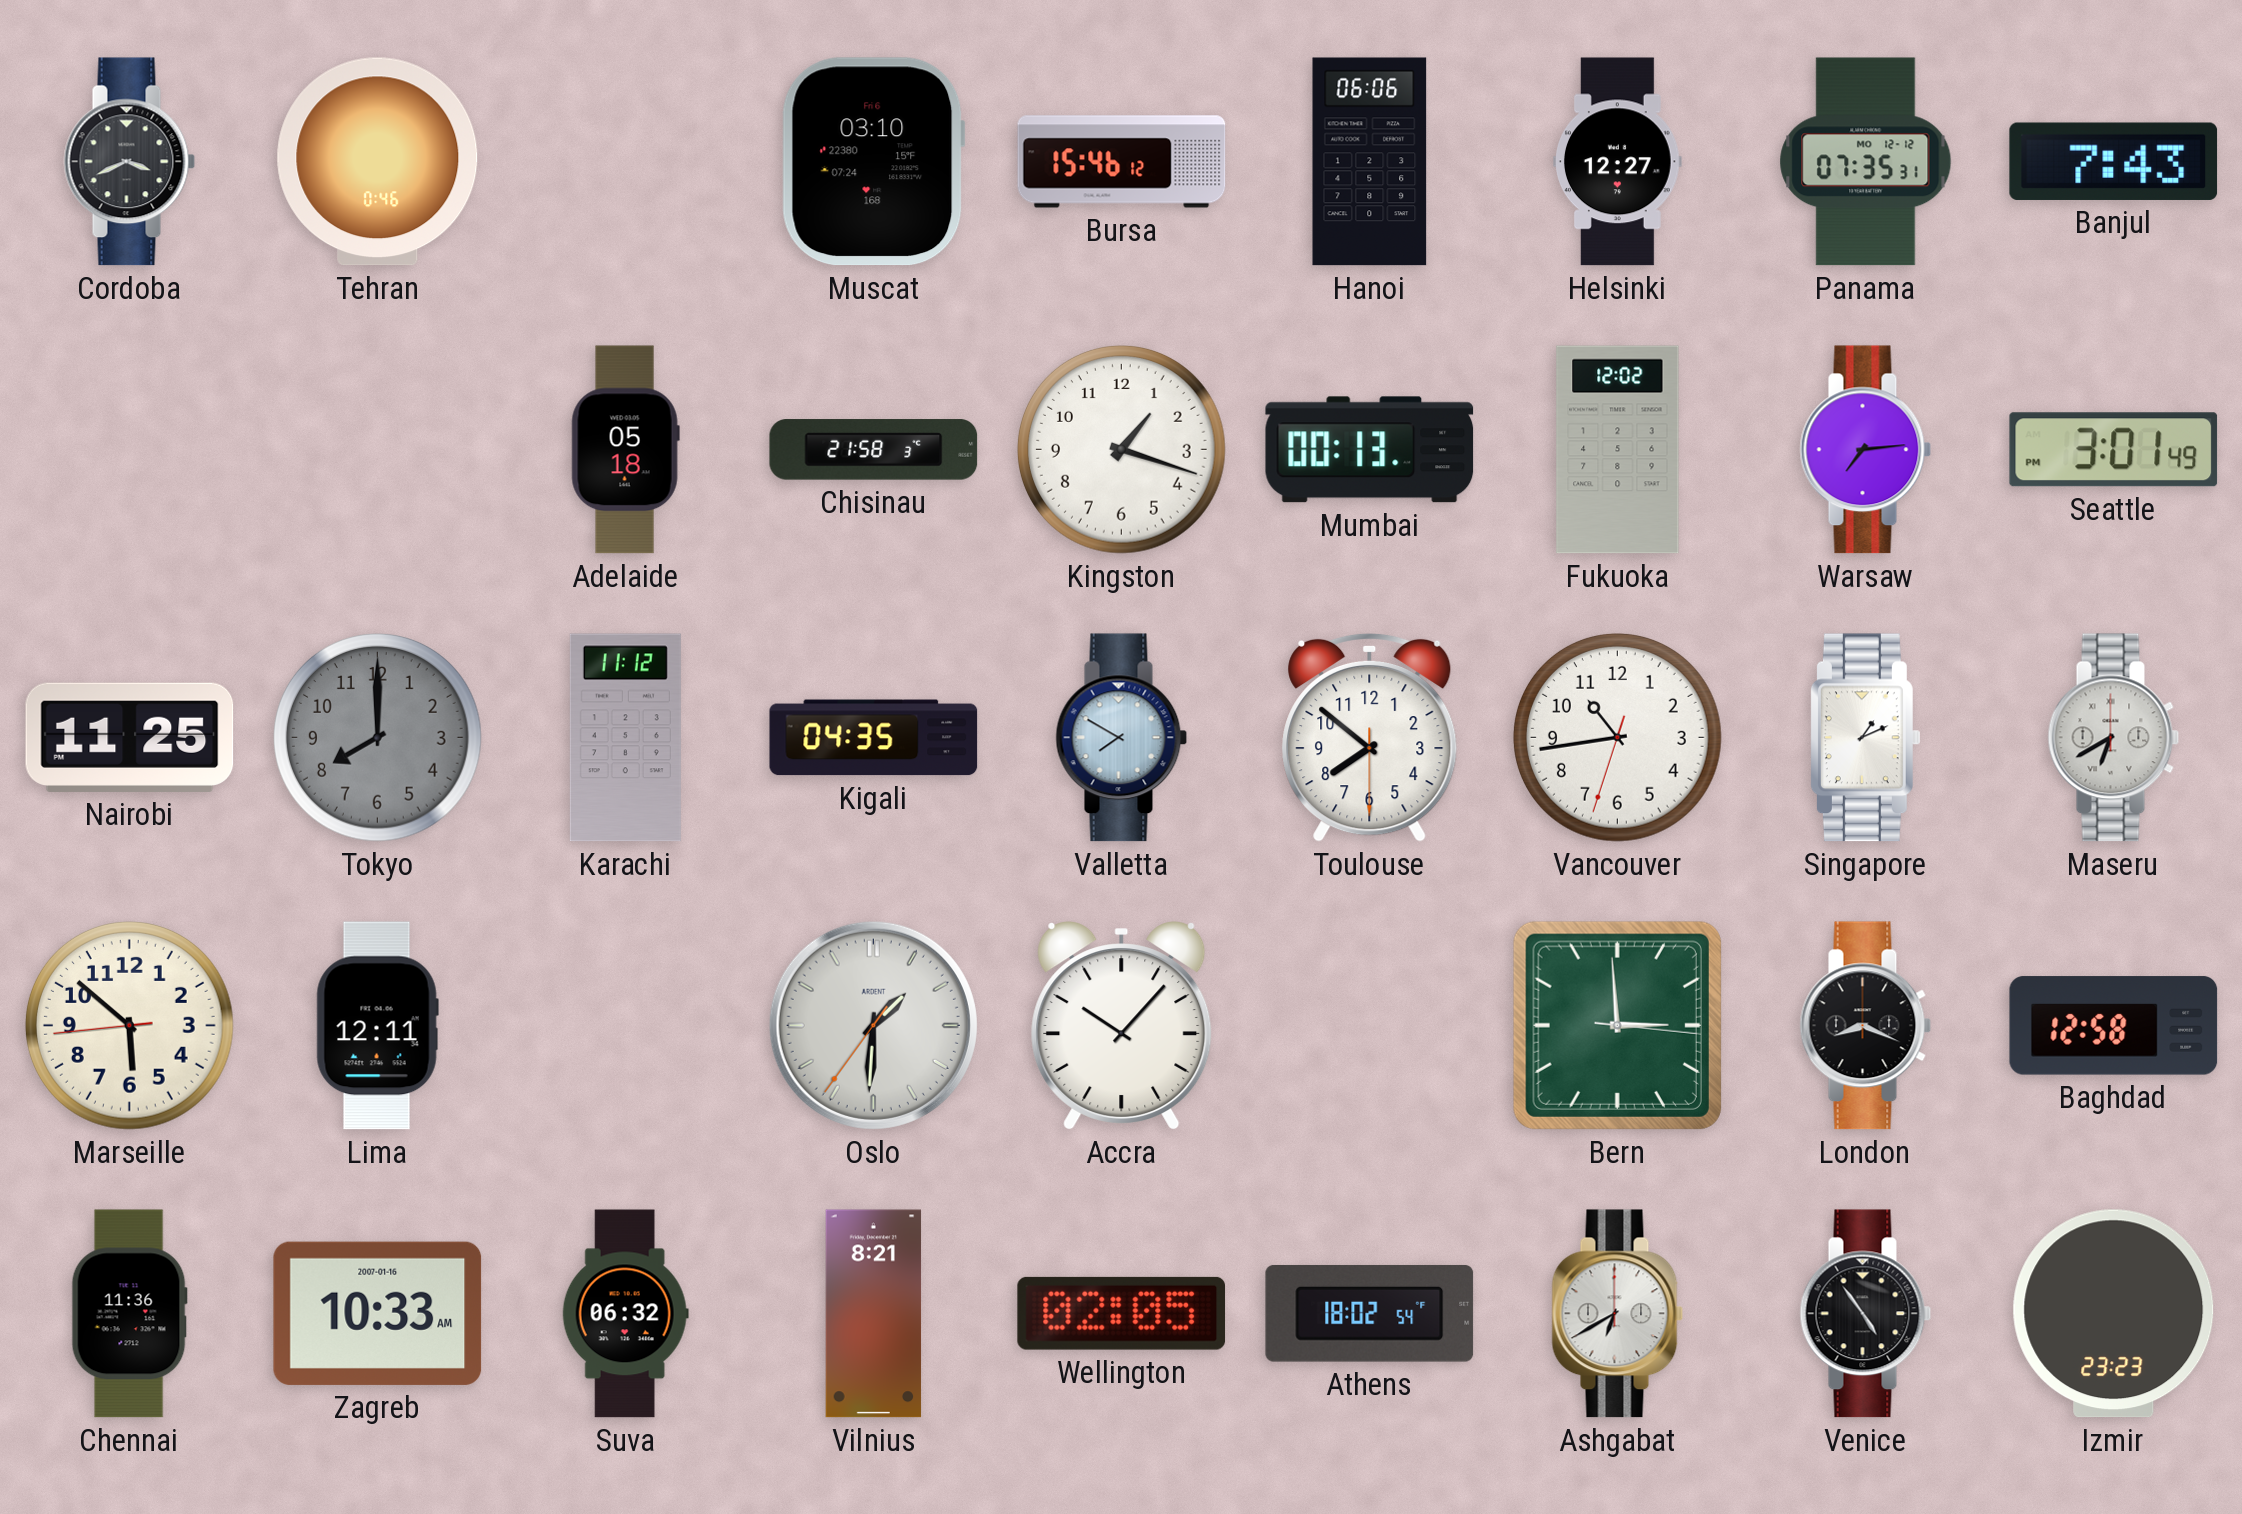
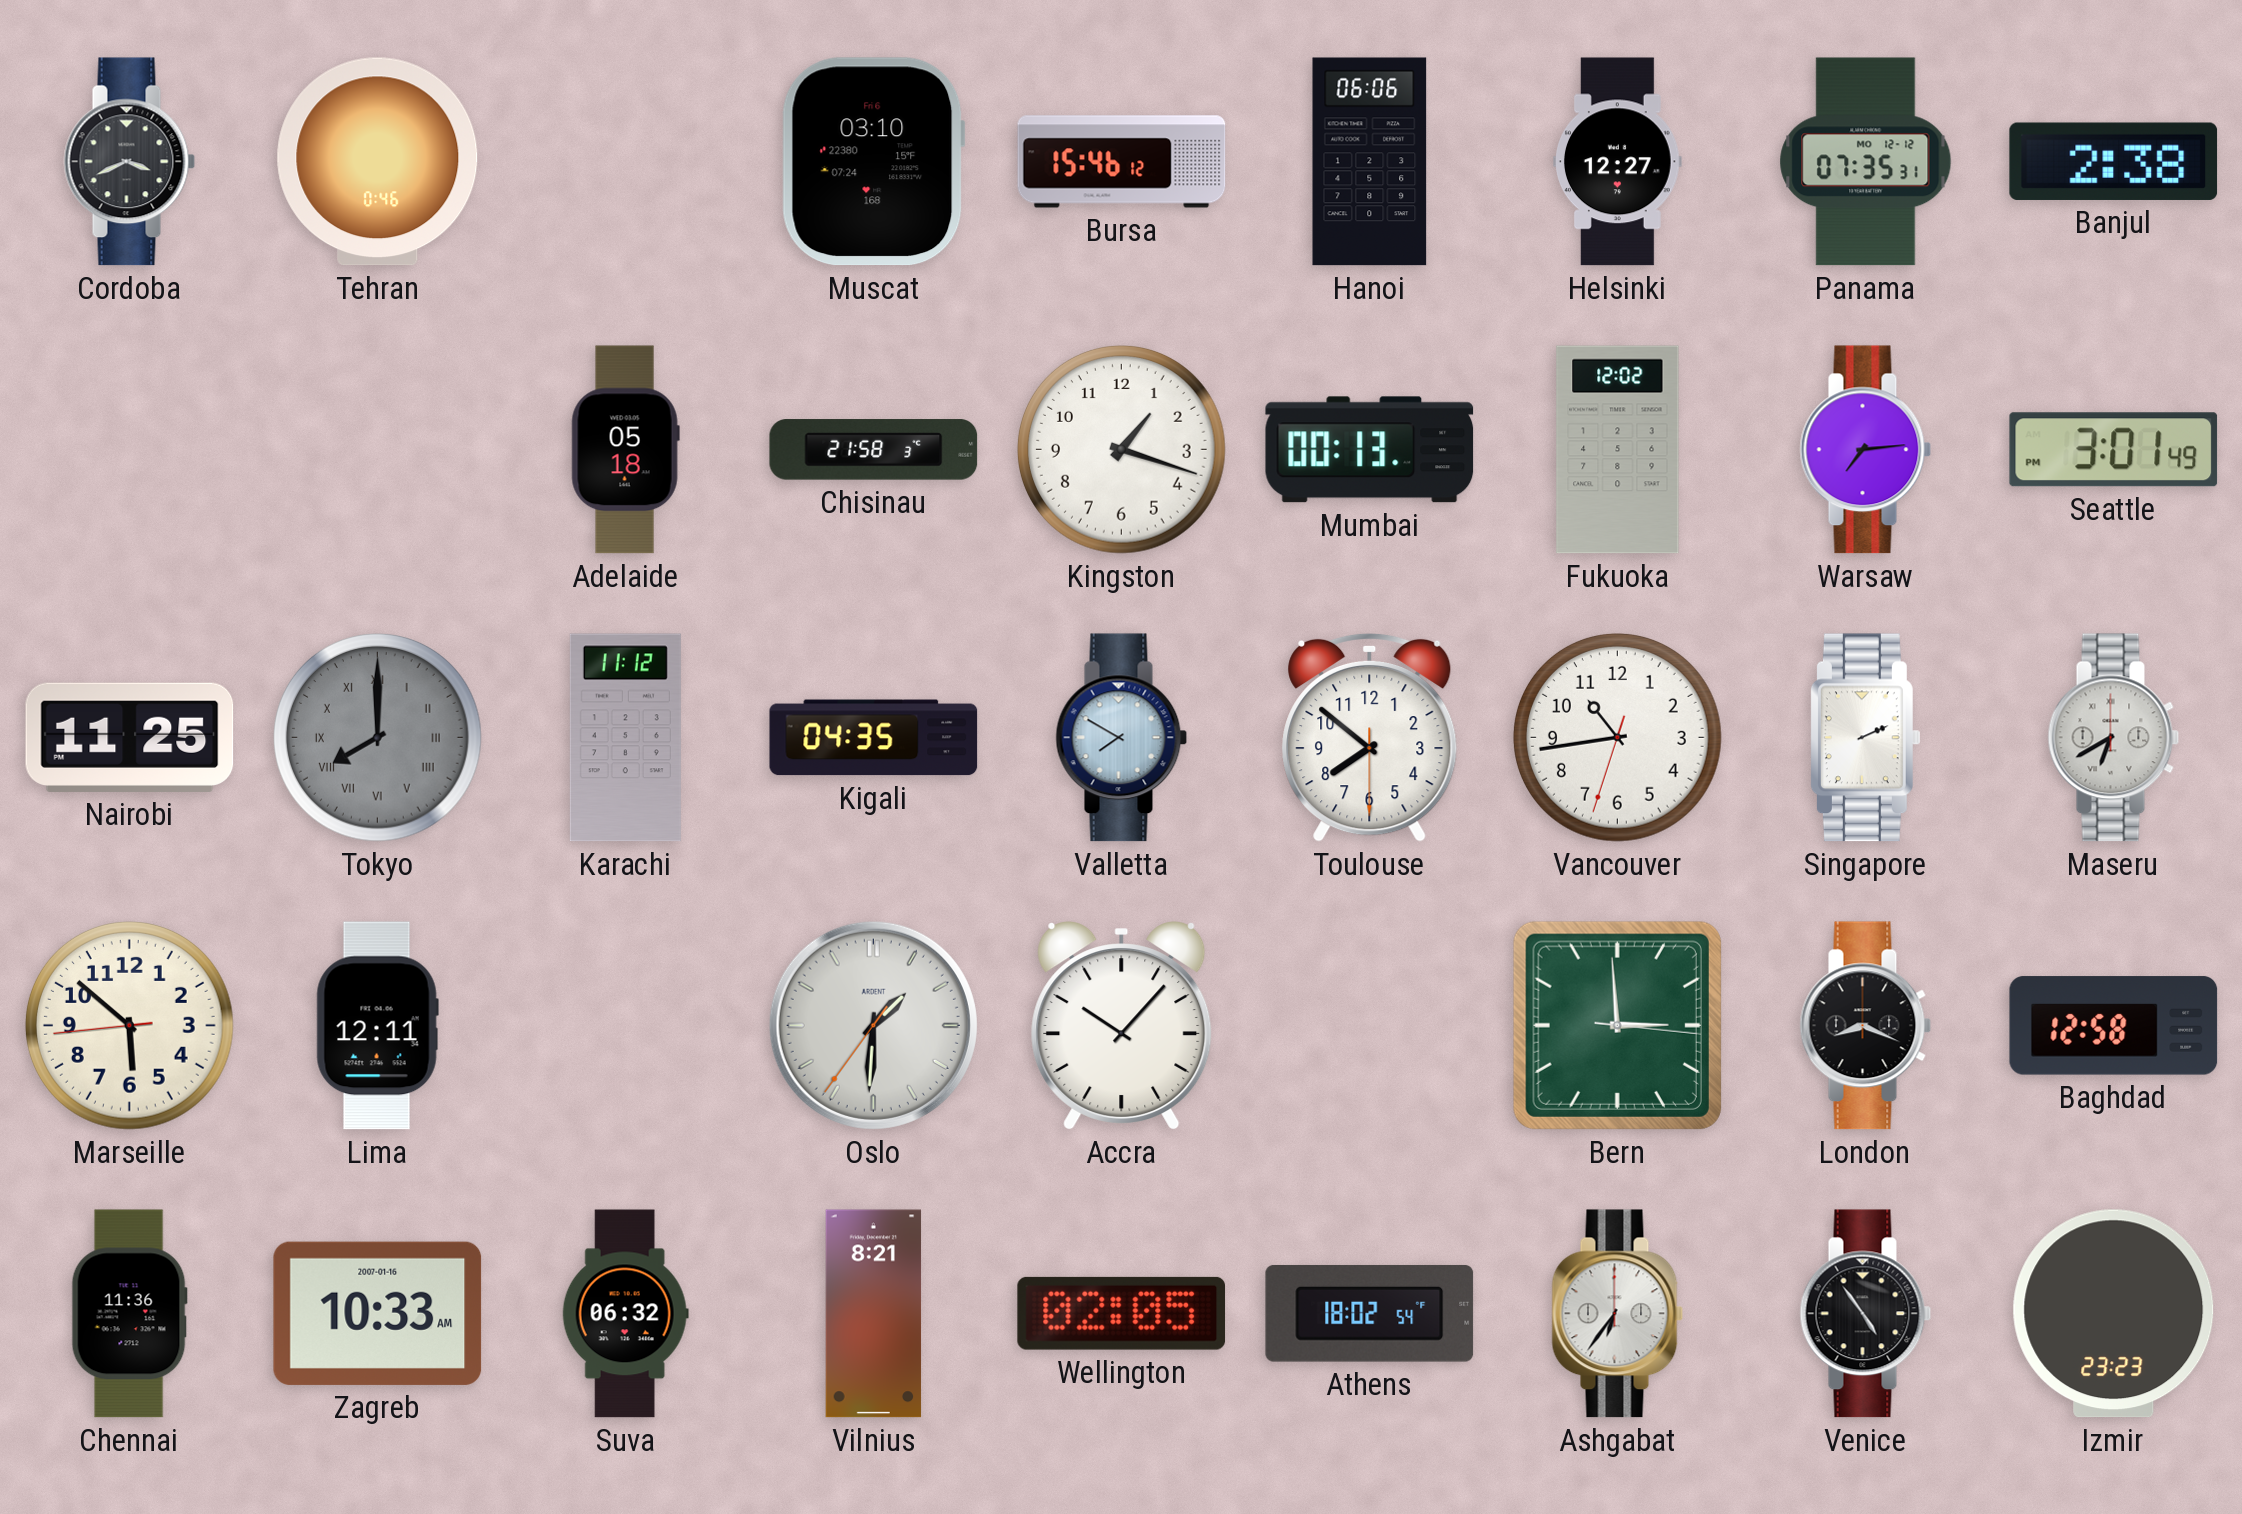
Banjul: 7:43 -> 2:38
Tokyo numerals: Arabic -> Roman
Singapore: 1:11 -> 2:11
Ashgabat: 6:40 -> 6:36
